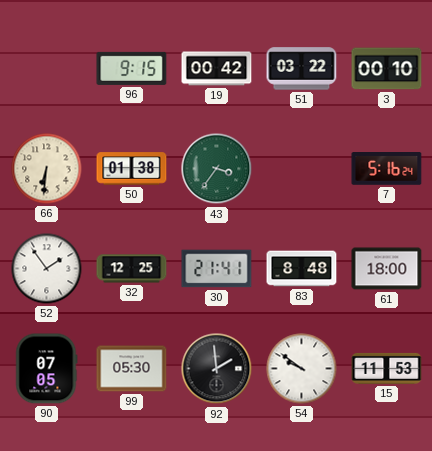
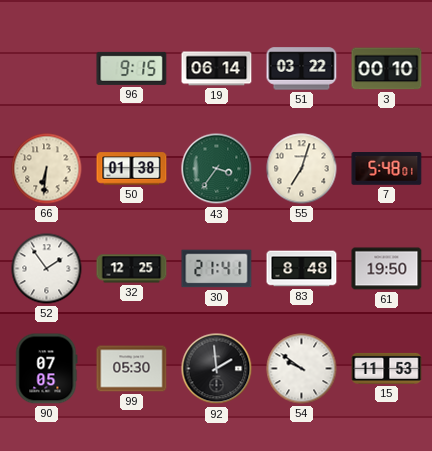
19: 00:42 -> 06:14
55: none -> 7:03
7: 5:16 -> 5:48
61: 18:00 -> 19:50
